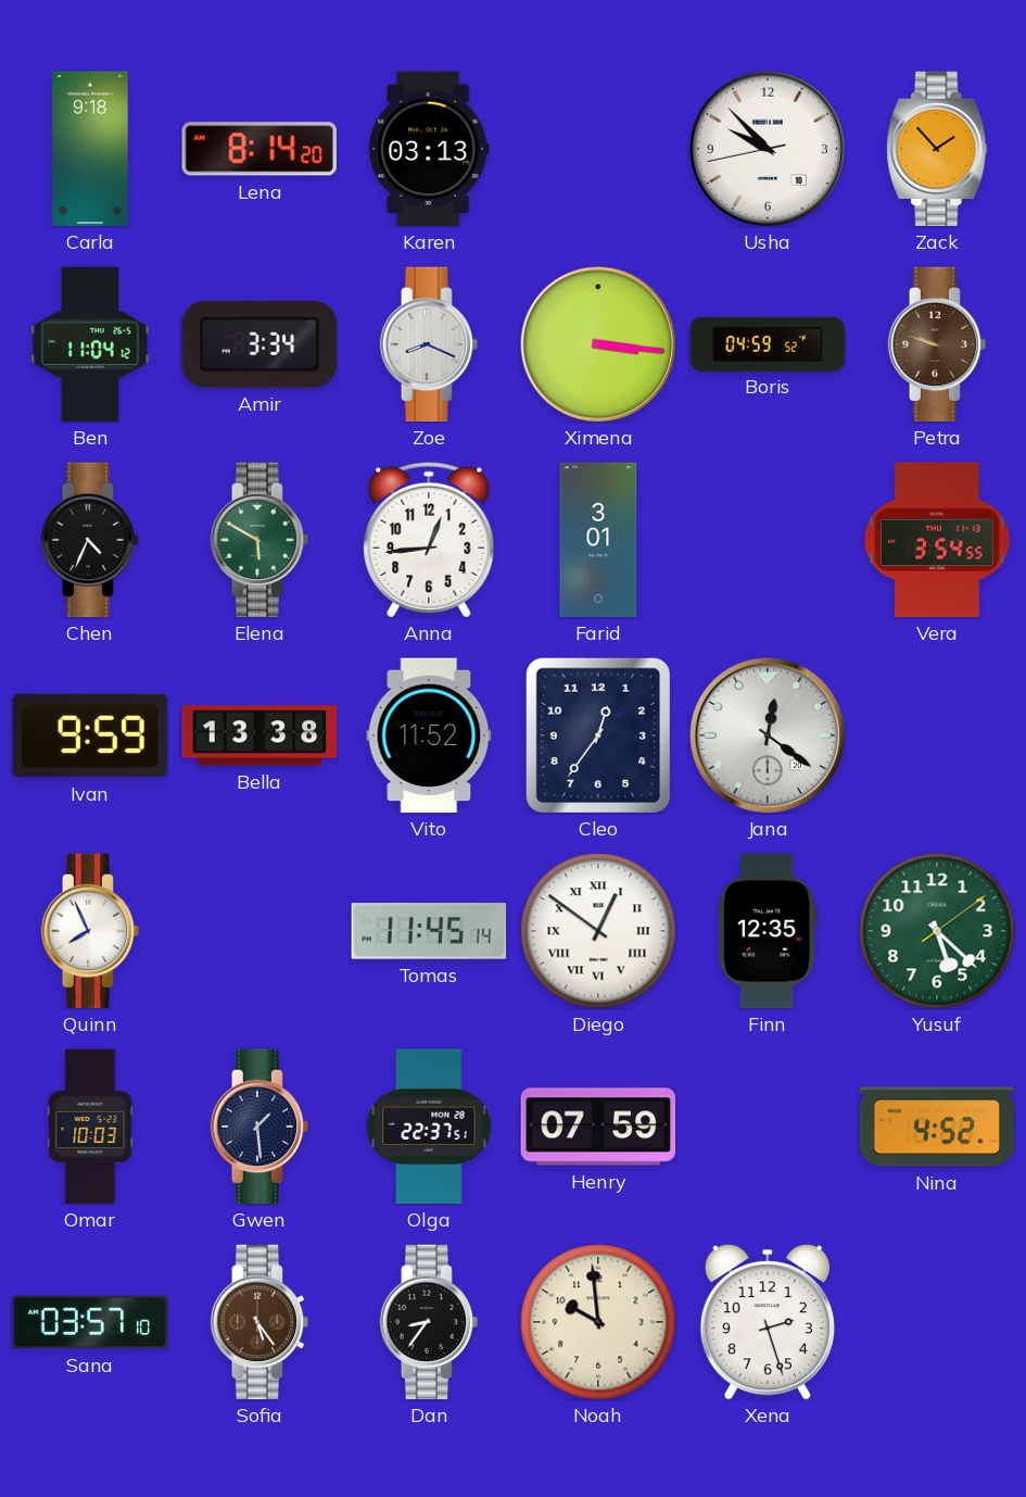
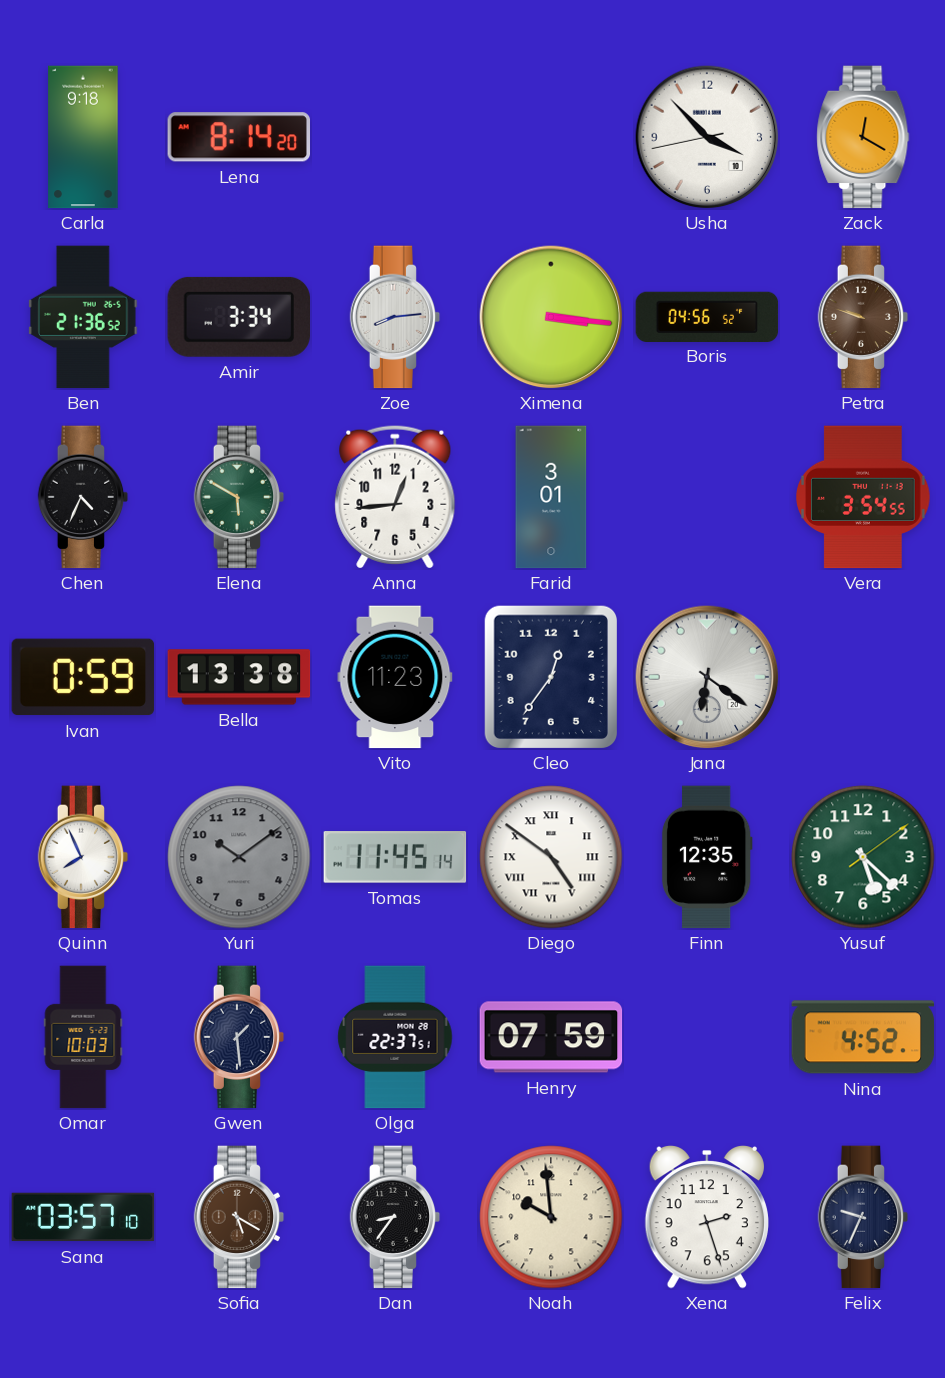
Karen: 03:13 -> none
Usha: 9:52 -> 3:52
Zack: 1:53 -> 12:20
Ben: 11:04 -> 21:36
Zoe: 8:19 -> 8:14
Boris: 04:59 -> 04:56
Ivan: 9:59 -> 0:59
Vito: 11:52 -> 11:23
Jana: 12:21 -> 6:21
Yuri: none -> 10:09
Diego: 12:51 -> 4:51
Sofia: 5:24 -> 5:20
Felix: none -> 9:34
